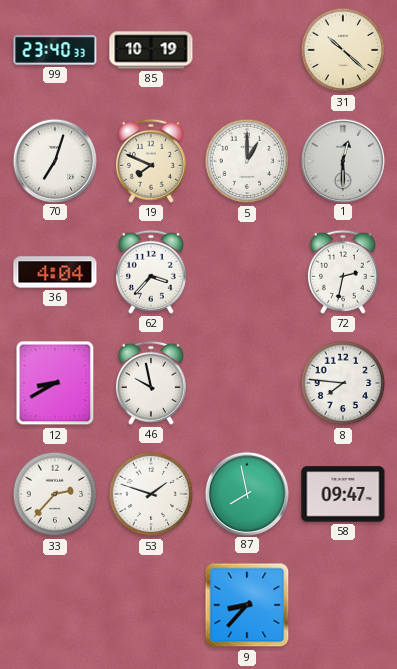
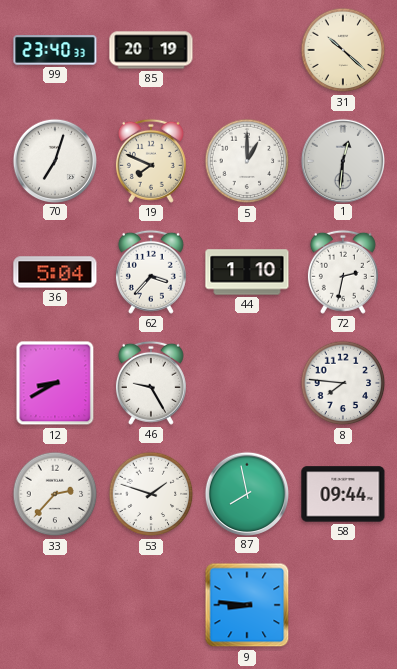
85: 10:19 -> 20:19
1: 12:30 -> 12:31
36: 4:04 -> 5:04
44: none -> 1:10
46: 9:58 -> 9:25
58: 09:47 -> 09:44
9: 8:37 -> 8:46
